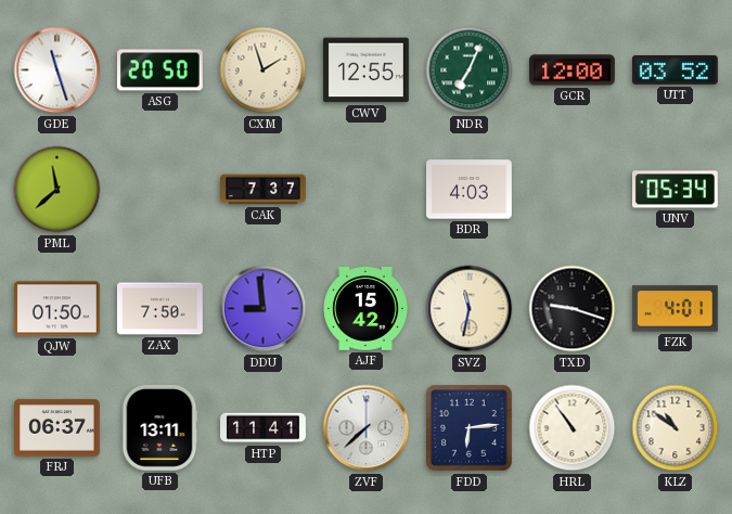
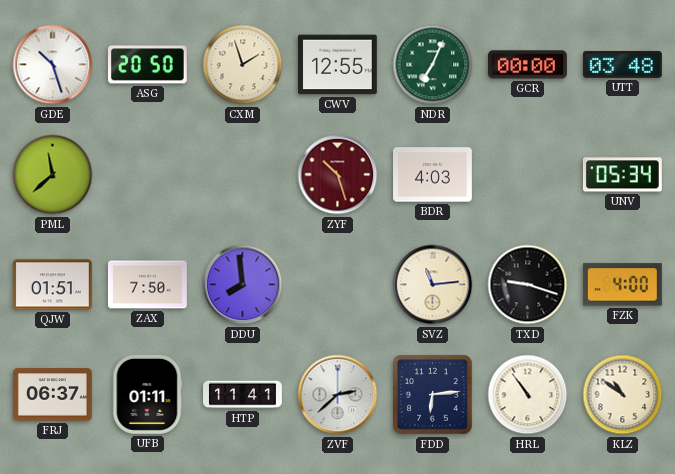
GDE: 11:27 -> 10:27
GCR: 12:00 -> 00:00
UTT: 03:52 -> 03:48
CAK: 7:37 -> none
ZYF: none -> 10:27
QJW: 01:50 -> 01:51
DDU: 8:59 -> 7:59
AJF: 15:42 -> none
SVZ: 11:32 -> 11:14
FZK: 4:01 -> 4:00
UFB: 13:11 -> 01:11
ZVF: 7:38 -> 2:38
